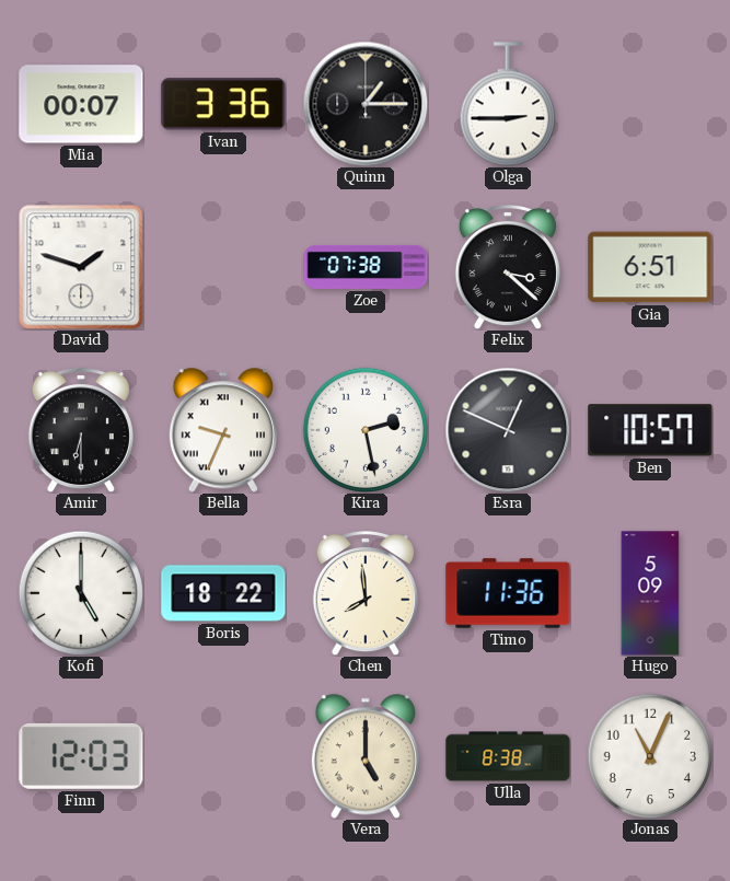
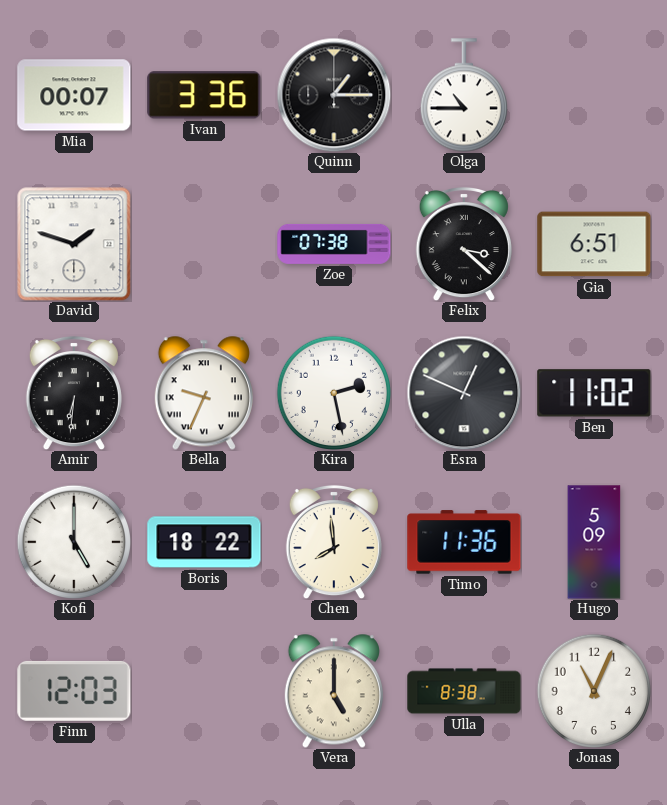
Olga: 2:45 -> 10:45
Amir: 6:30 -> 6:31
Ben: 10:57 -> 11:02
